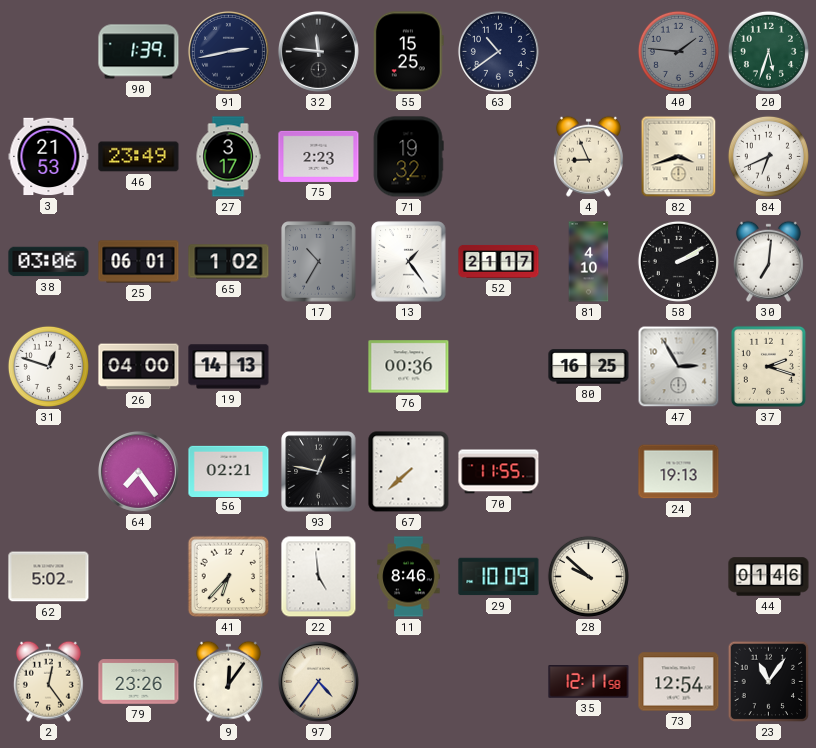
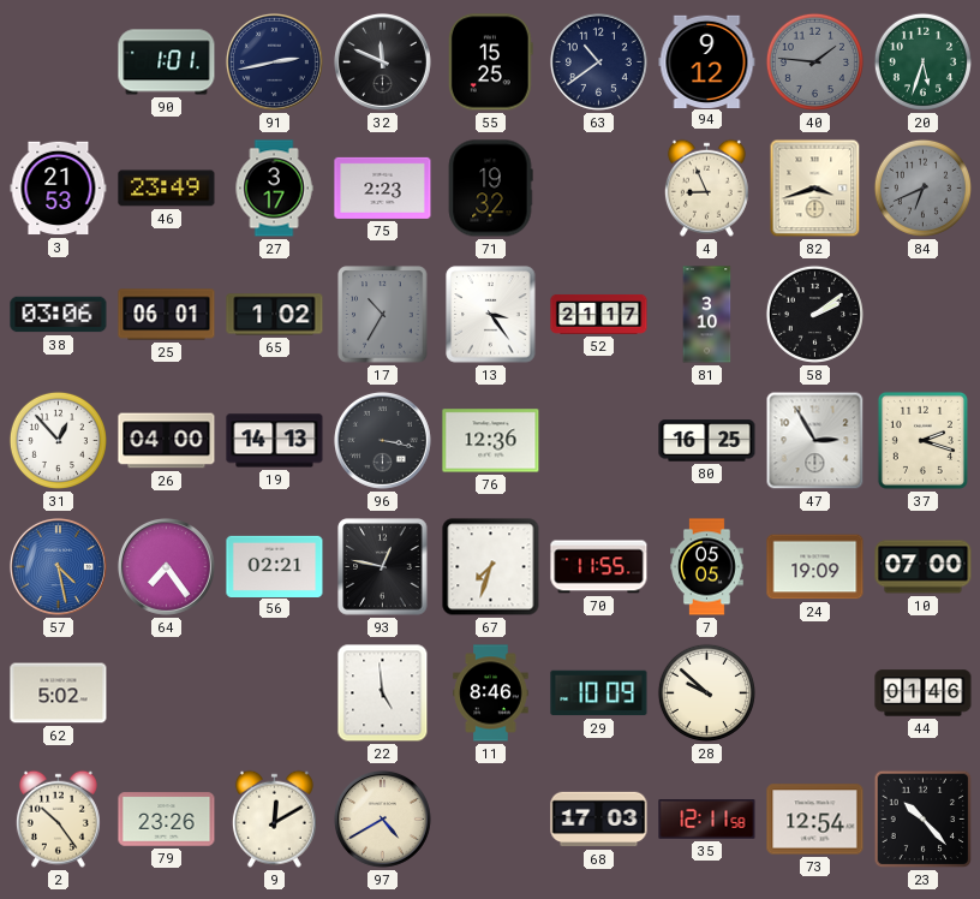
90: 1:39 -> 1:01
32: 11:46 -> 11:49
94: none -> 9:12
84 dial: white -> grey
13: 1:24 -> 3:24
81: 4:10 -> 3:10
58: 2:10 -> 2:09
30: 7:01 -> none
31: 12:48 -> 12:53
96: none -> 3:17
76: 00:36 -> 12:36
57: none -> 4:28
67: 7:38 -> 7:33
7: none -> 05:05
24: 19:13 -> 19:09
10: none -> 07:00
41: 6:37 -> none
2: 12:24 -> 10:24
9: 12:06 -> 12:10
97: 4:36 -> 4:40
68: none -> 17:03
23: 11:06 -> 10:23
